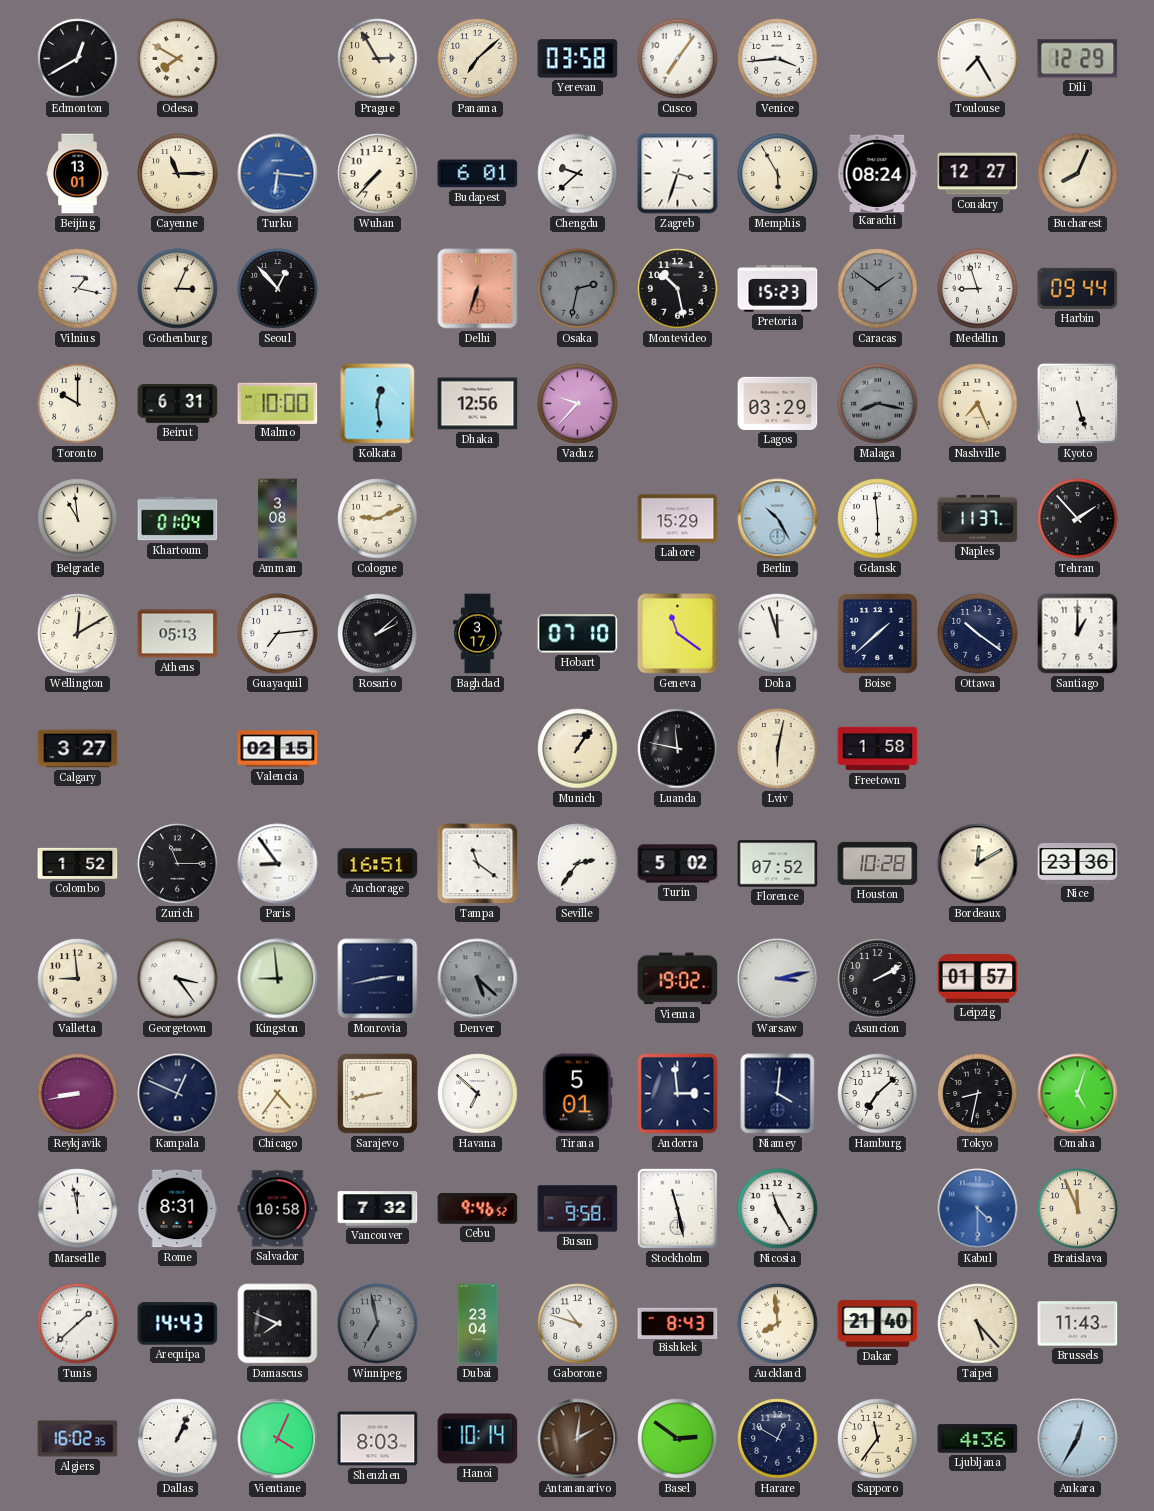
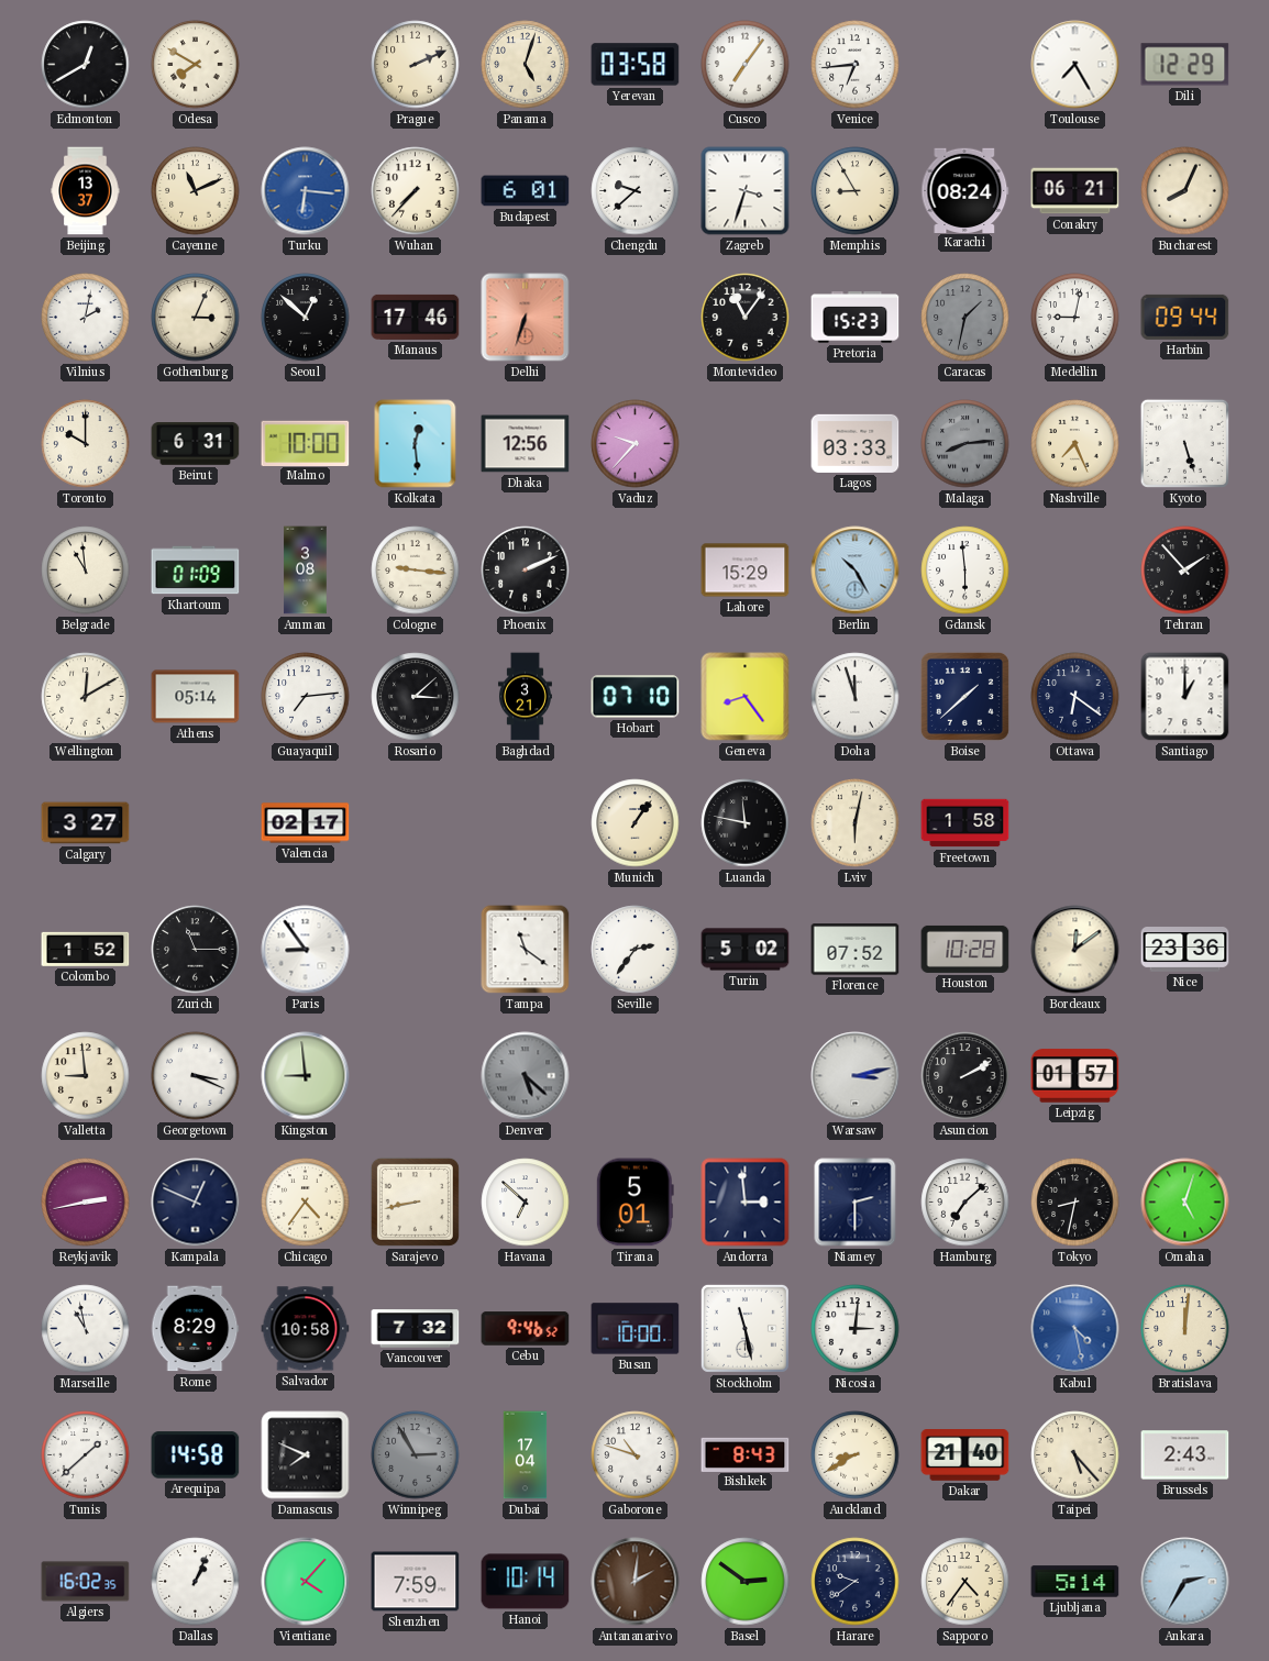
Prague: 2:55 -> 2:11
Panama: 7:08 -> 5:03
Venice: 3:44 -> 6:44
Beijing: 13:01 -> 13:37
Cayenne: 11:15 -> 11:11
Memphis: 5:55 -> 8:55
Conakry: 12:27 -> 06:21
Vilnius: 1:17 -> 2:02
Seoul: 12:53 -> 12:52
Manaus: none -> 17:46
Osaka: 2:32 -> none
Montevideo: 10:28 -> 11:06
Caracas: 1:51 -> 1:32
Medellin: 8:57 -> 9:02
Lagos: 03:29 -> 03:33
Malaga: 8:17 -> 8:14
Khartoum: 01:04 -> 01:09
Cologne: 9:11 -> 9:16
Phoenix: none -> 2:11
Naples: 11:37 -> none
Athens: 05:13 -> 05:14
Rosario: 2:08 -> 3:08
Baghdad: 3:17 -> 3:21
Geneva: 11:21 -> 8:24
Ottawa: 10:21 -> 6:21
Valencia: 02:15 -> 02:17
Anchorage: 16:51 -> none
Bordeaux: 12:10 -> 12:09
Georgetown: 3:24 -> 3:19
Monrovia: 2:43 -> none
Vienna: 19:02 -> none
Reykjavik: 8:43 -> 2:43
Niamey: 4:01 -> 2:30
Marseille: 11:58 -> 10:58
Rome: 8:31 -> 8:29
Busan: 9:58 -> 10:00
Nicosia: 11:25 -> 3:01
Kabul: 4:30 -> 4:28
Bratislava: 11:56 -> 12:01
Arequipa: 14:43 -> 14:58
Winnipeg: 6:58 -> 2:55
Dubai: 23:04 -> 17:04
Auckland: 7:59 -> 8:40
Brussels: 11:43 -> 2:43
Vientiane: 4:04 -> 4:07
Shenzhen: 8:03 -> 7:59
Harare: 12:50 -> 9:39
Sapporo: 11:36 -> 4:36
Ljubljana: 4:36 -> 5:14
Ankara: 12:35 -> 2:35
